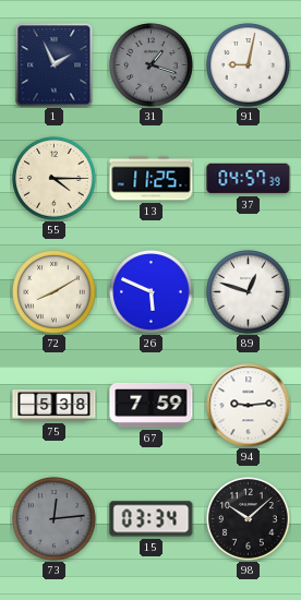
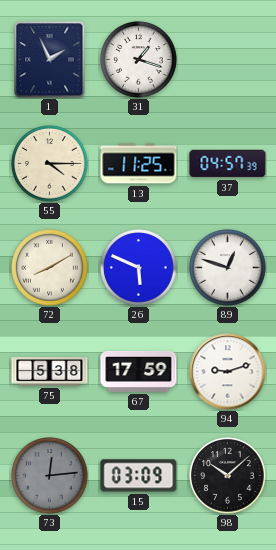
31 dial: grey -> white
91: 9:02 -> none
67: 7:59 -> 17:59
94: 9:14 -> 9:12
15: 03:34 -> 03:09
